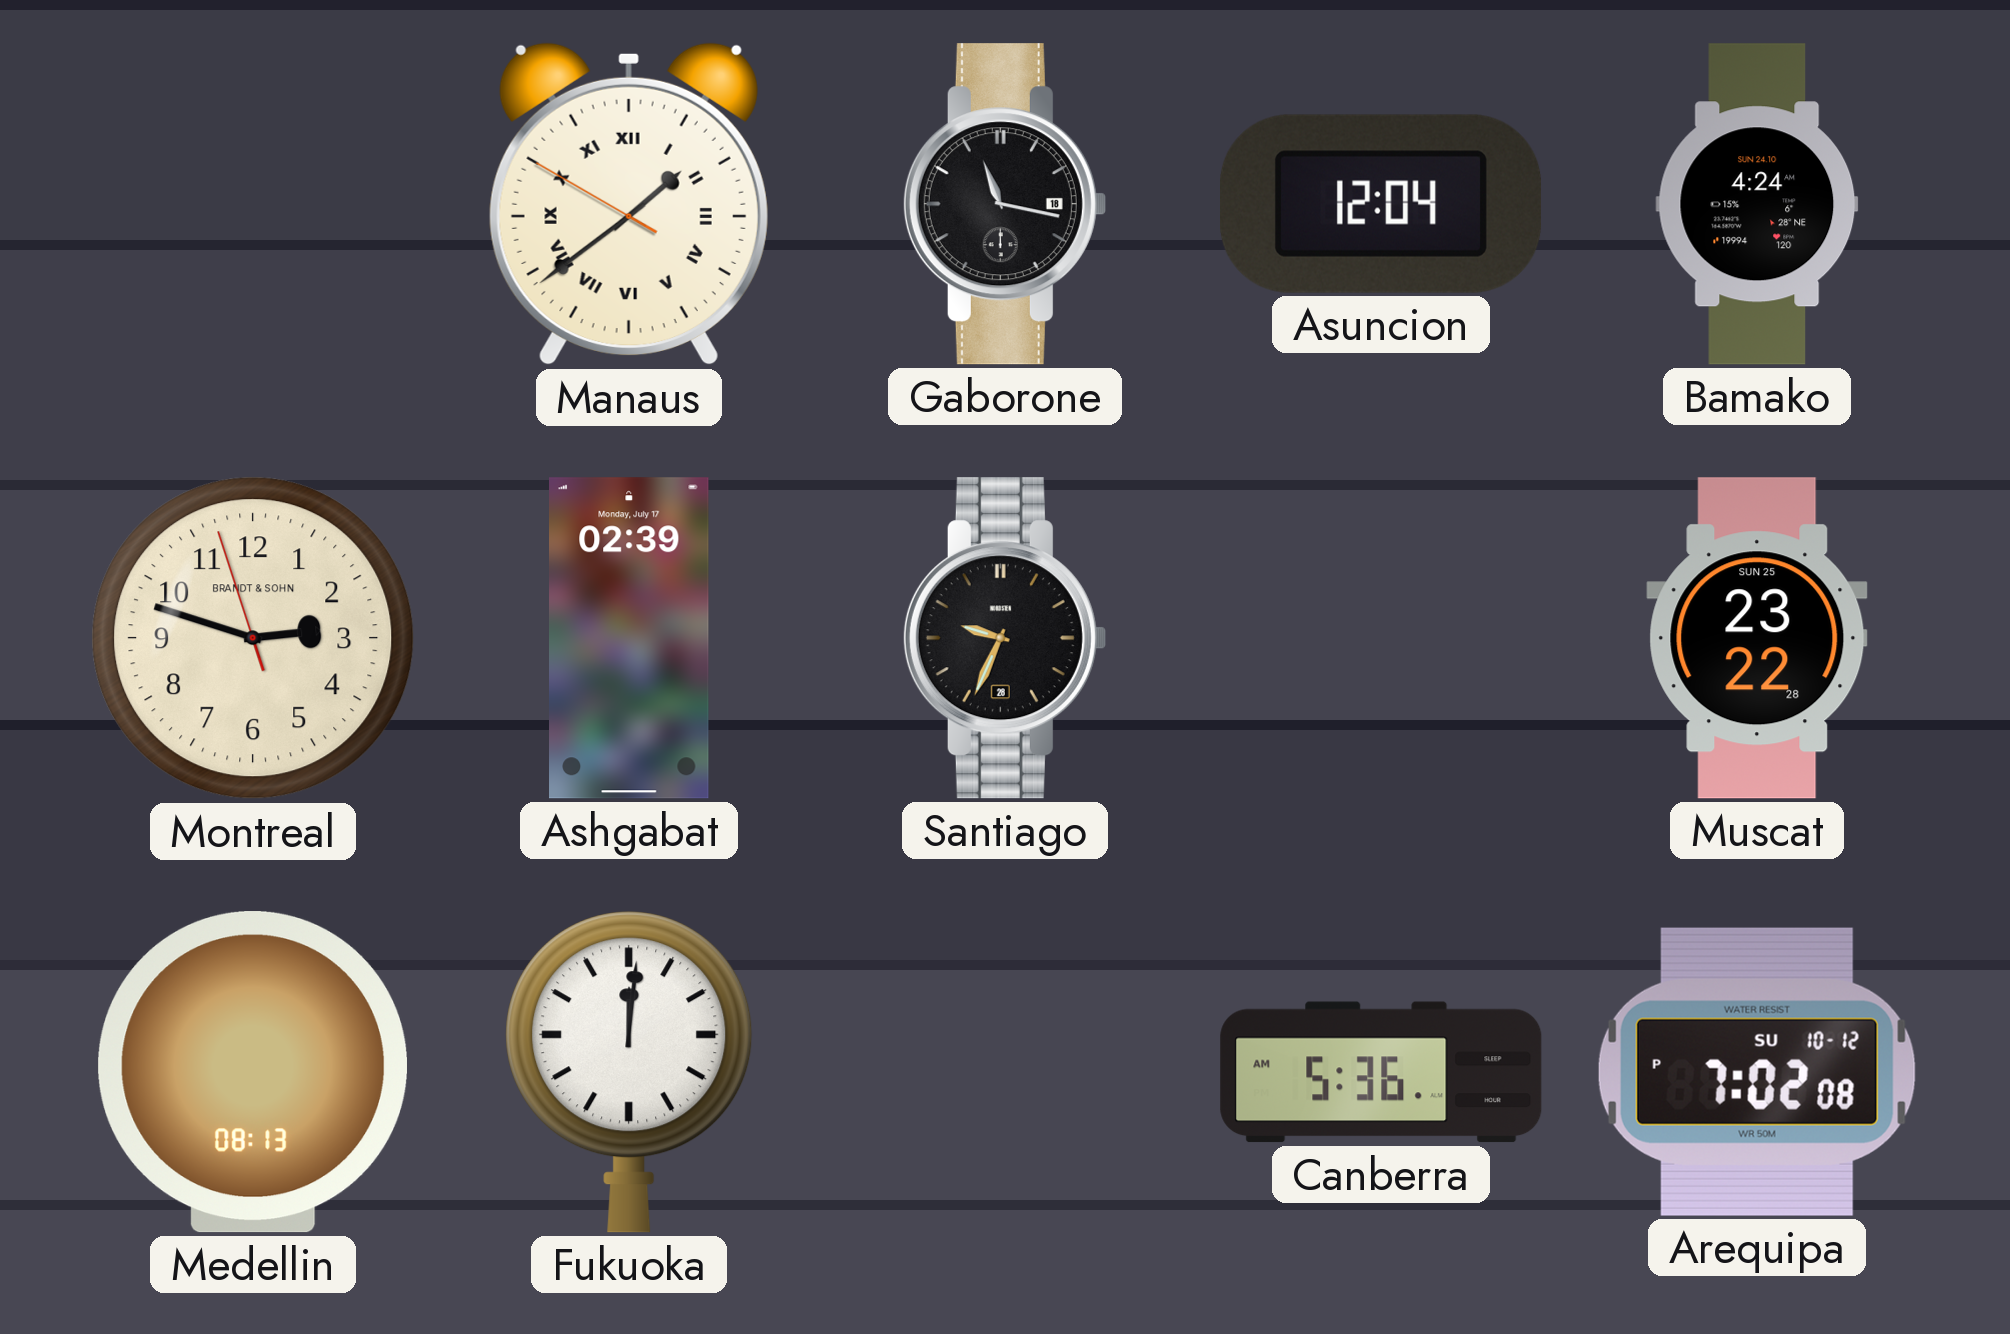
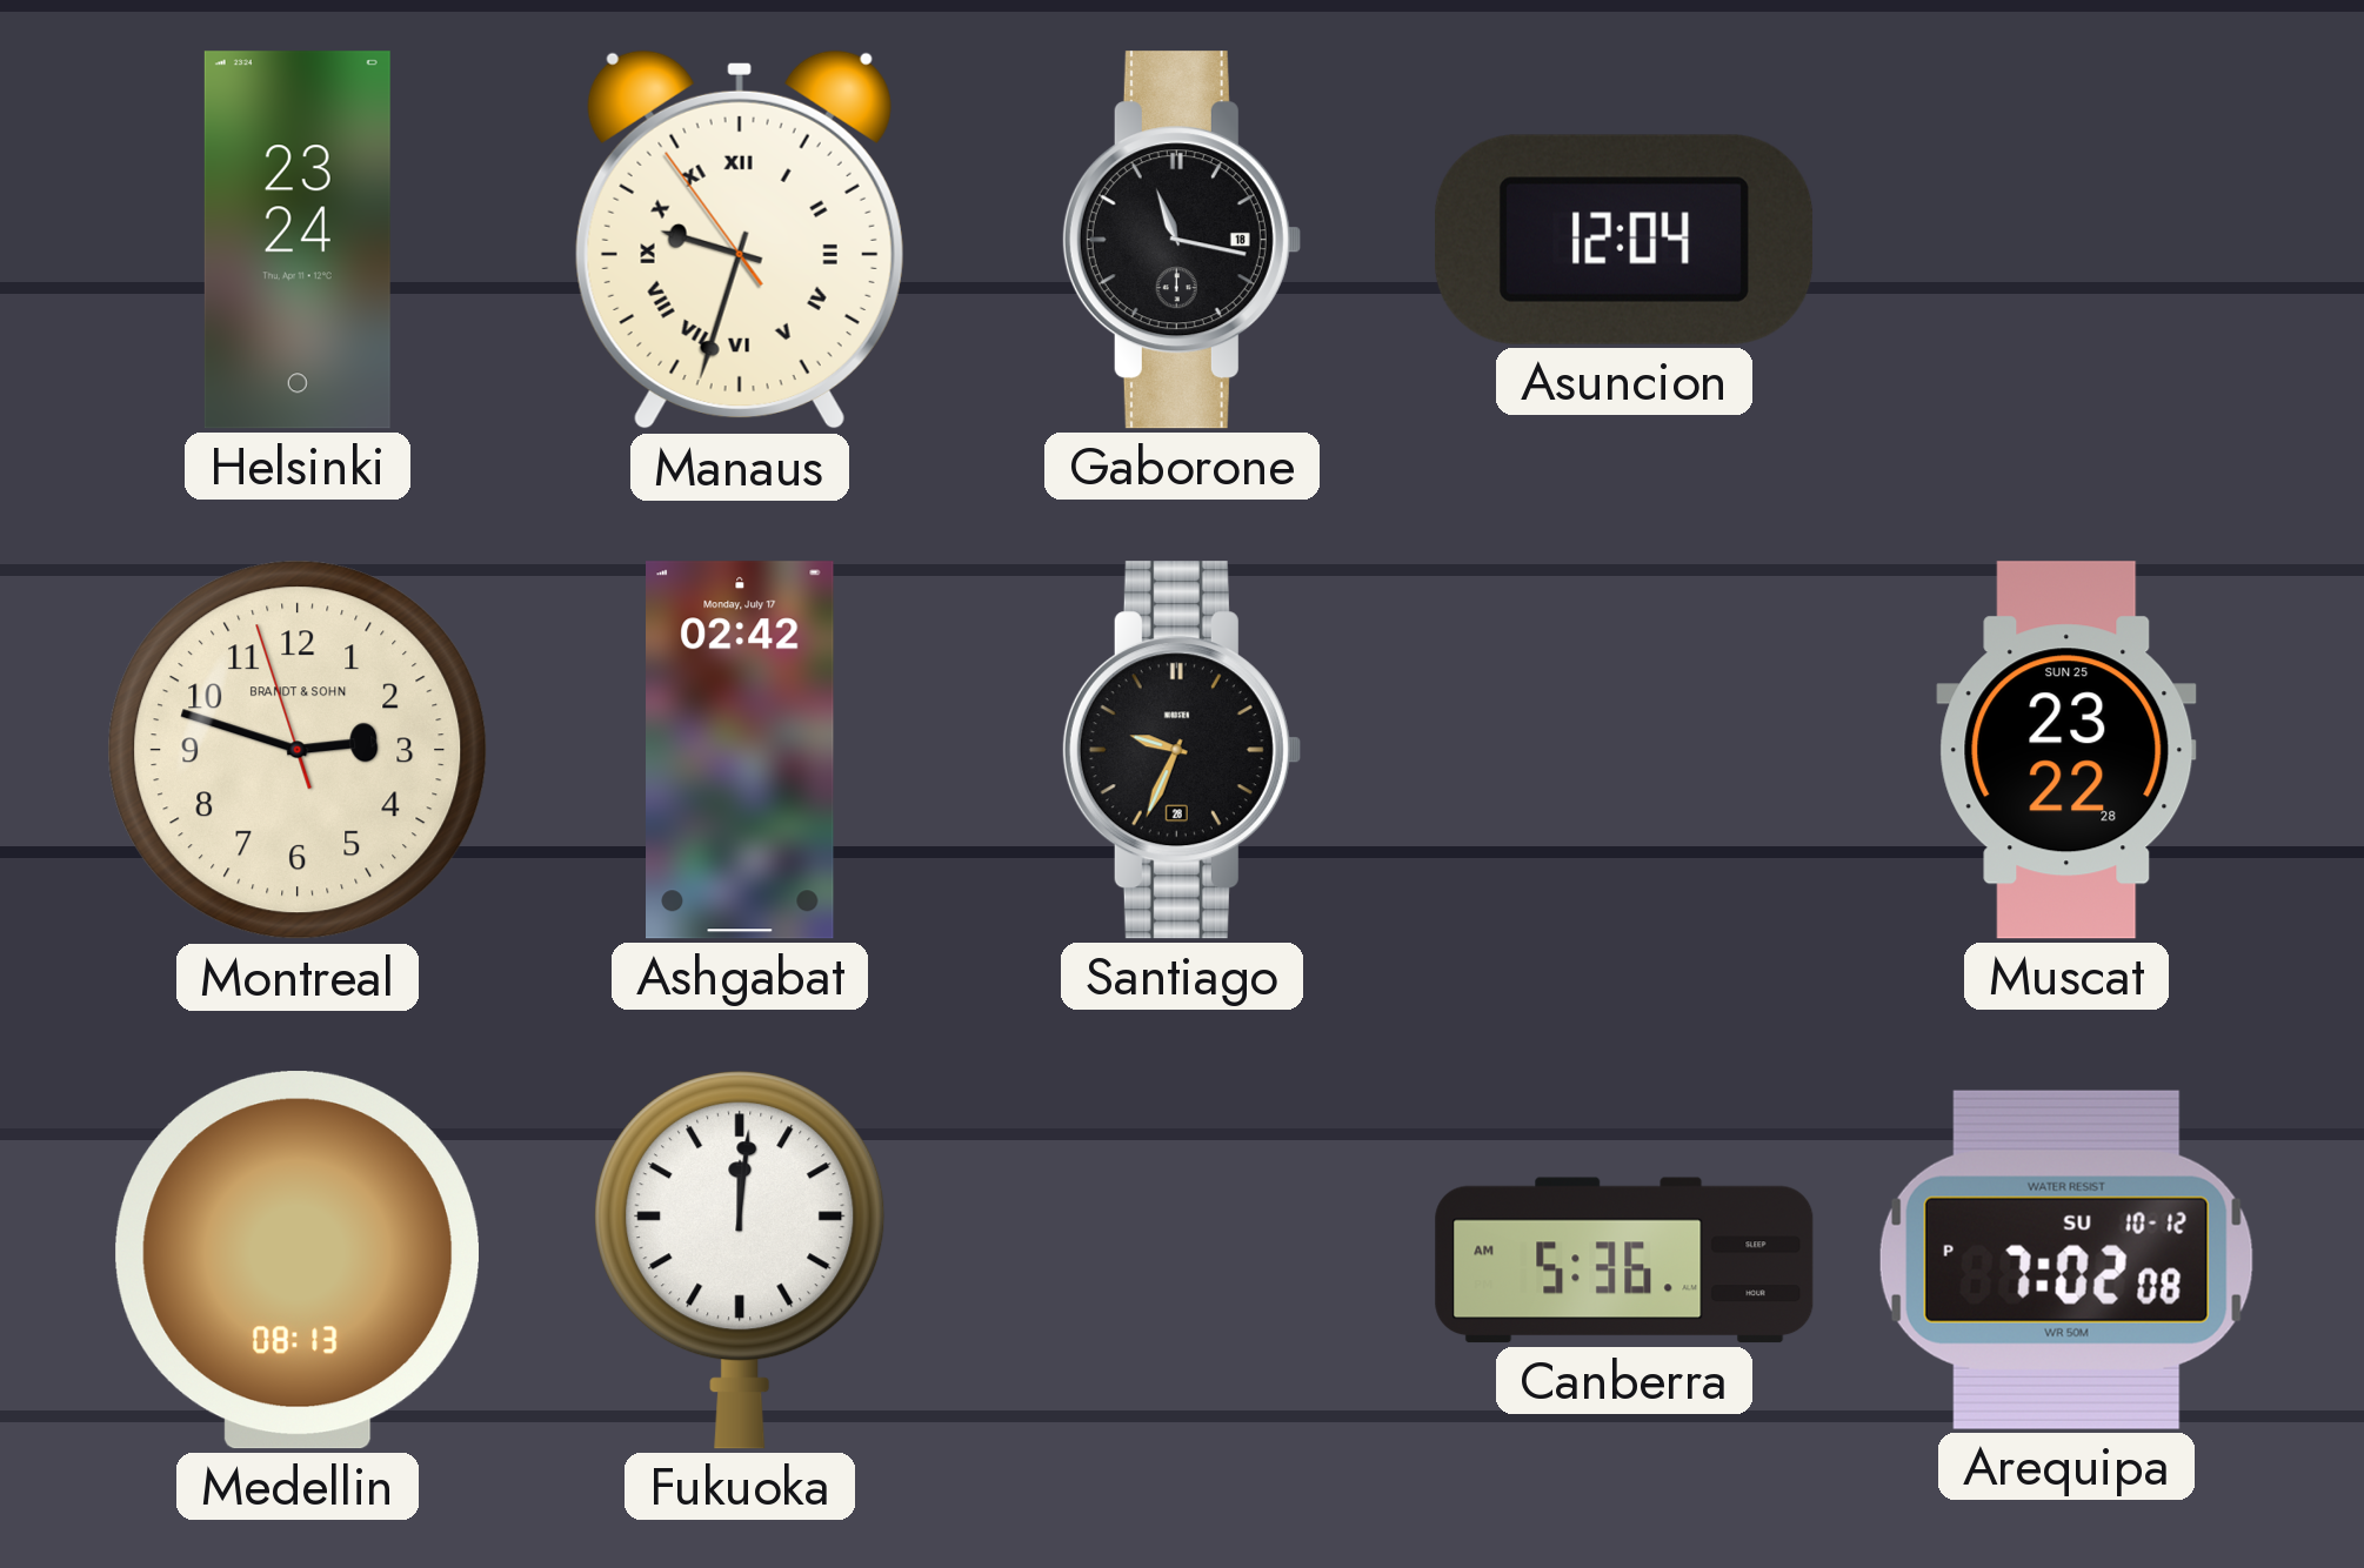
Helsinki: none -> 23:24
Manaus: 1:38 -> 9:32
Bamako: 4:24 -> none
Ashgabat: 02:39 -> 02:42
